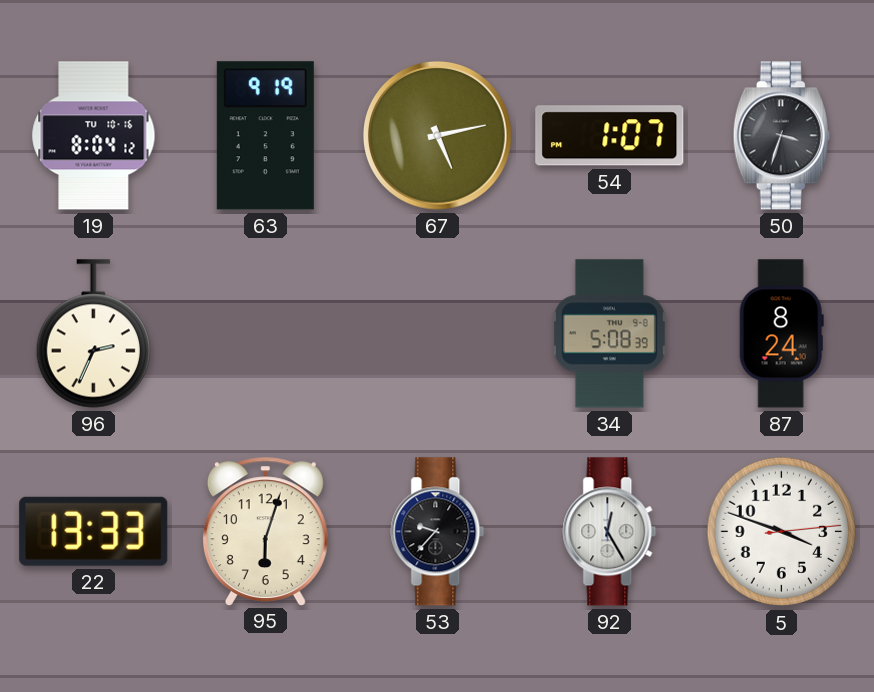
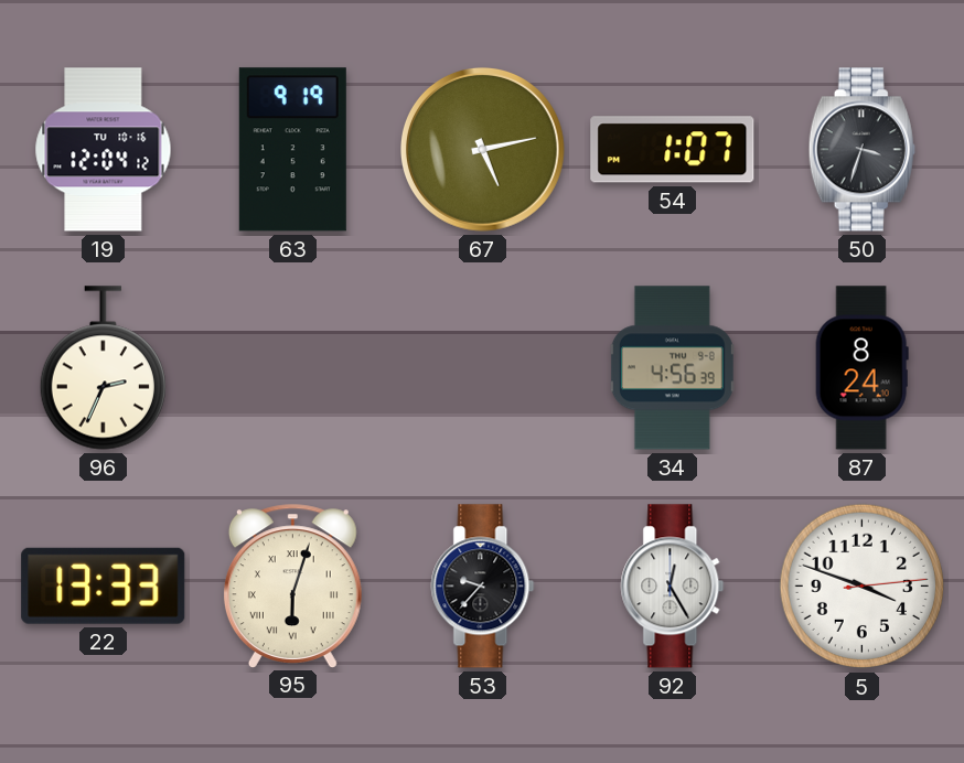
19: 8:04 -> 12:04
34: 5:08 -> 4:56
95 numerals: Arabic -> Roman
